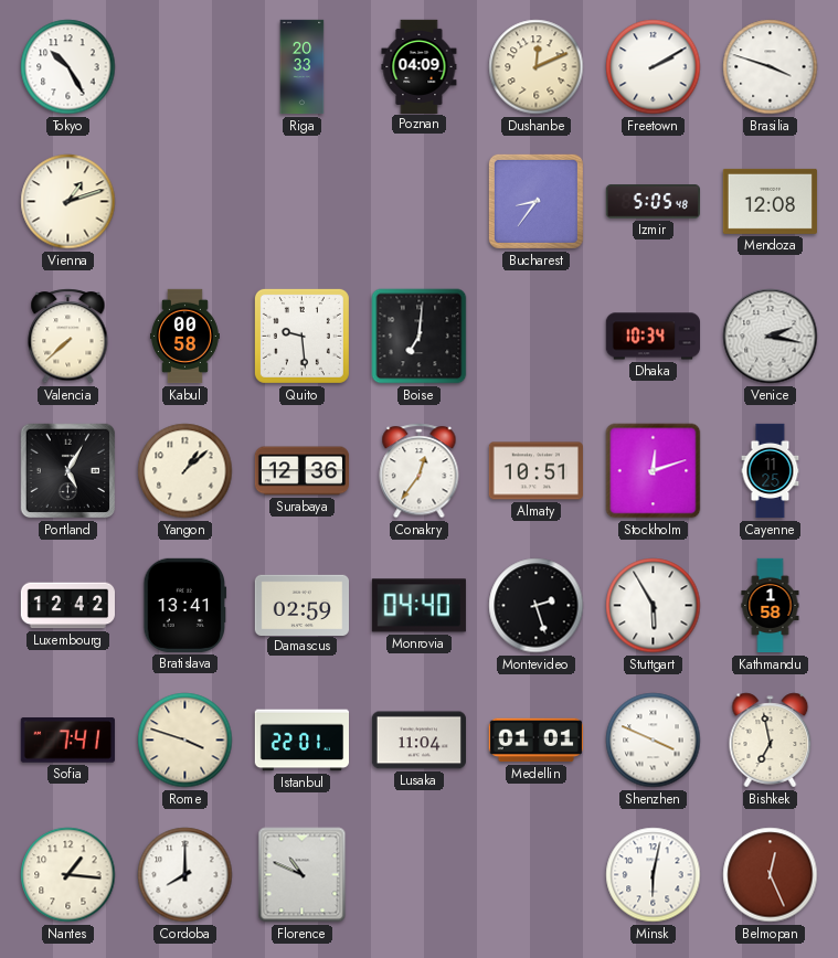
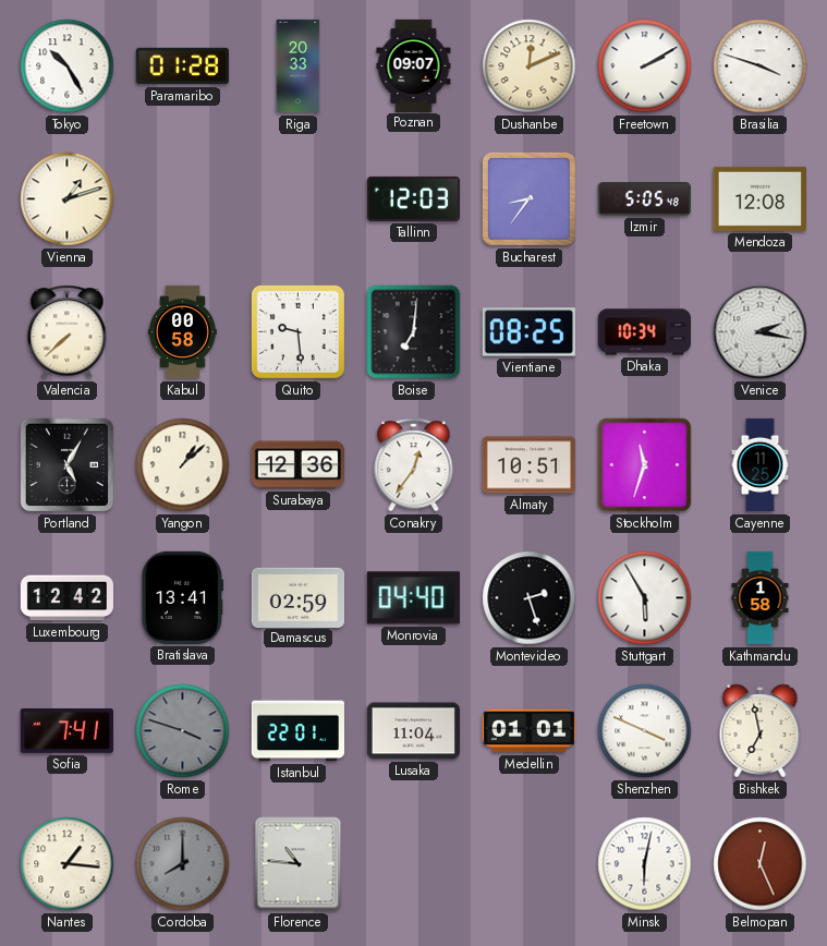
Paramaribo: none -> 01:28
Poznan: 04:09 -> 09:07
Tallinn: none -> 12:03
Vientiane: none -> 08:25
Stockholm: 12:12 -> 11:33
Rome dial: cream -> grey
Cordoba dial: white -> grey
Florence: 10:49 -> 10:46
